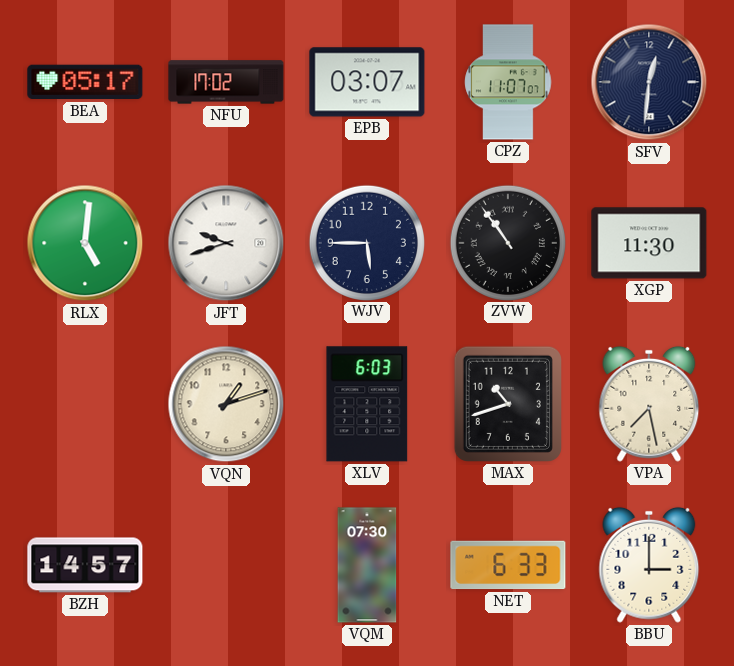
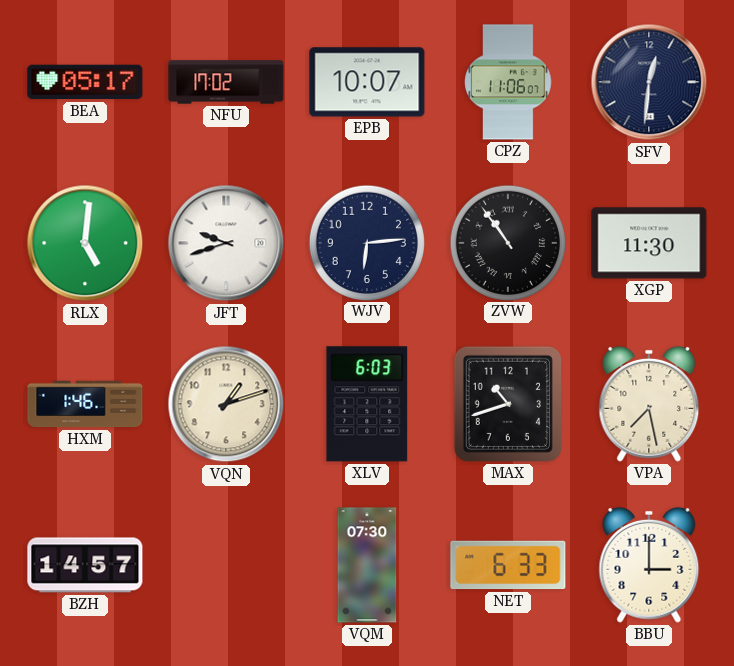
EPB: 03:07 -> 10:07
CPZ: 11:07 -> 11:06
WJV: 5:45 -> 6:14
HXM: none -> 1:46
